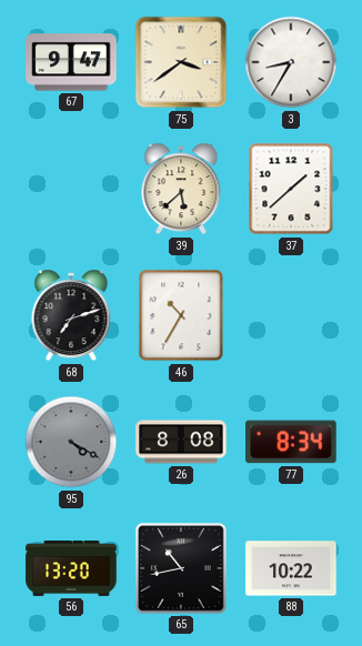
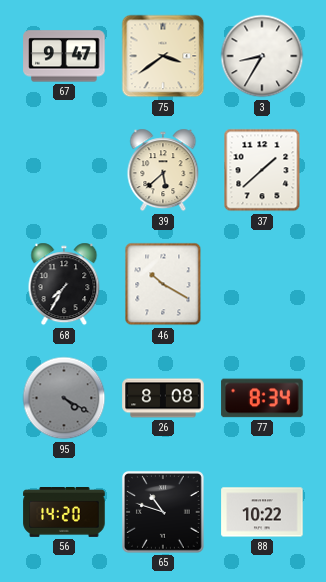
68: 7:12 -> 7:35
46: 10:35 -> 10:20
56: 13:20 -> 14:20
65: 10:43 -> 10:48
